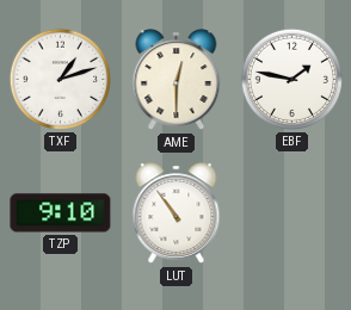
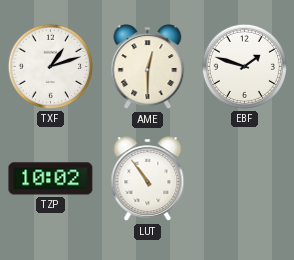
EBF: 1:47 -> 1:48
TZP: 9:10 -> 10:02
